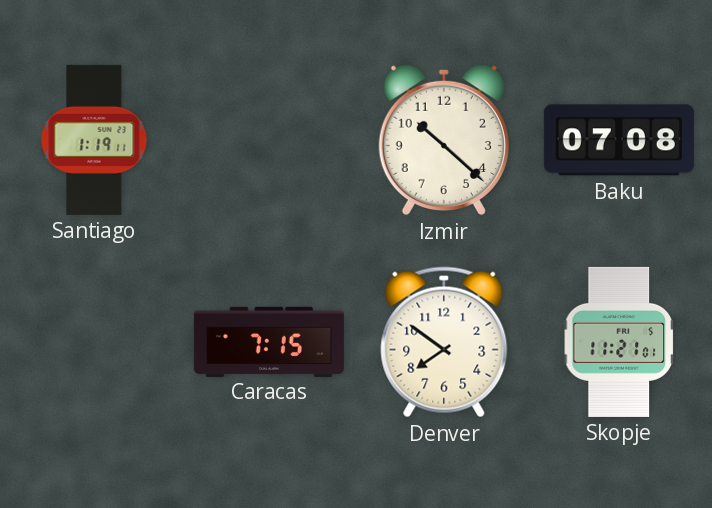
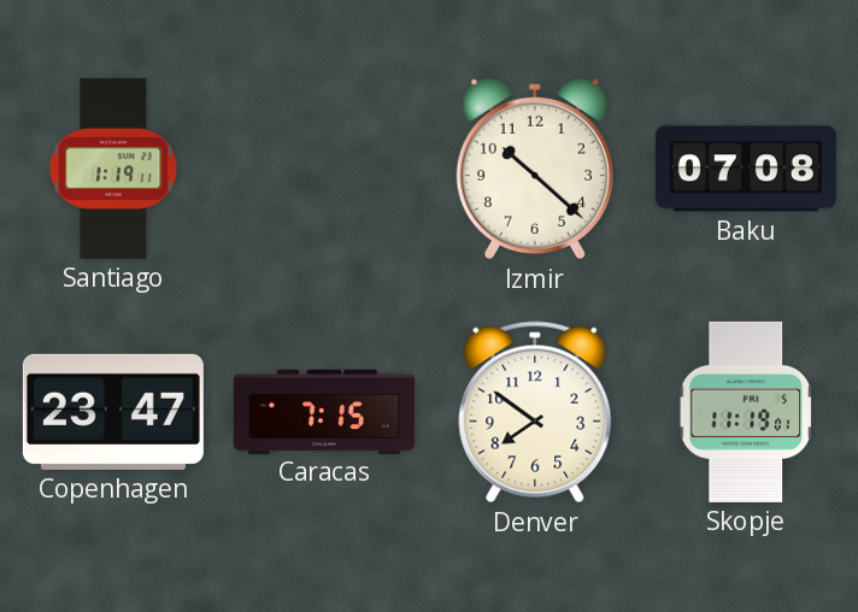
Copenhagen: none -> 23:47
Skopje: 11:21 -> 11:19
